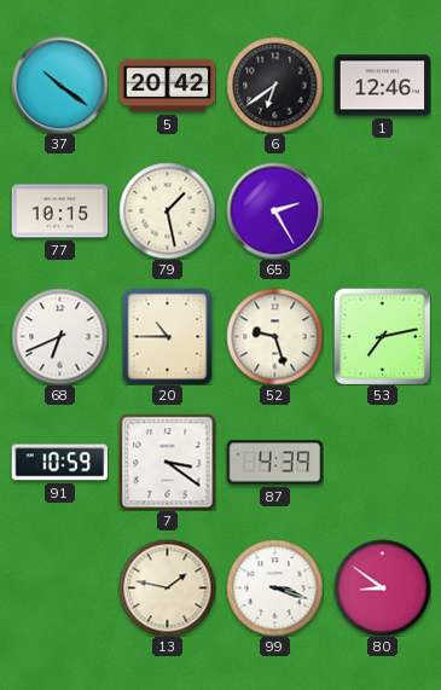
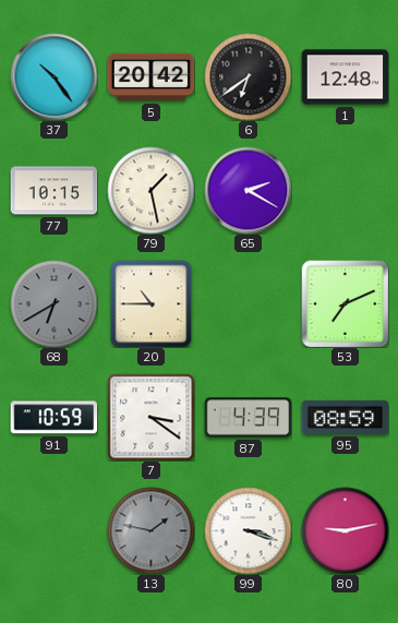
37: 10:21 -> 10:24
1: 12:46 -> 12:48
65: 2:25 -> 2:20
68: 6:41 -> 6:40
68 dial: white -> grey
52: 9:27 -> none
53: 7:13 -> 7:11
95: none -> 08:59
13 dial: cream -> grey
80: 8:51 -> 9:13
